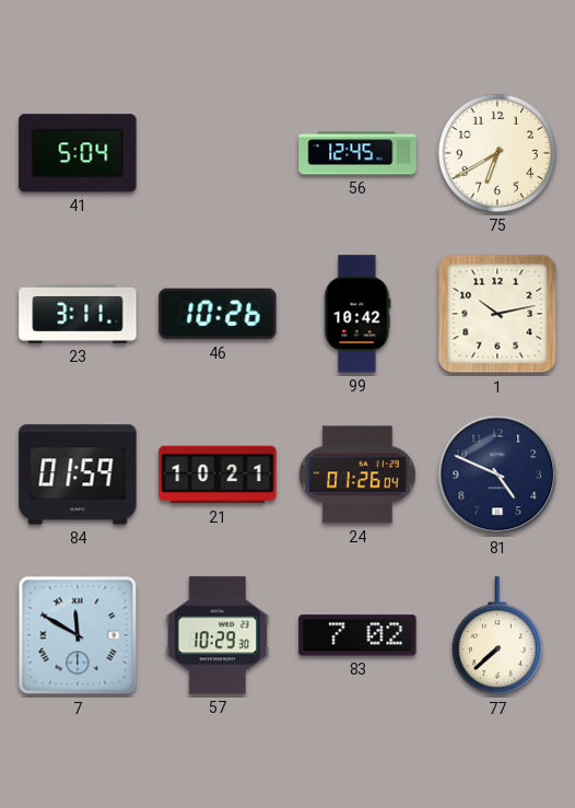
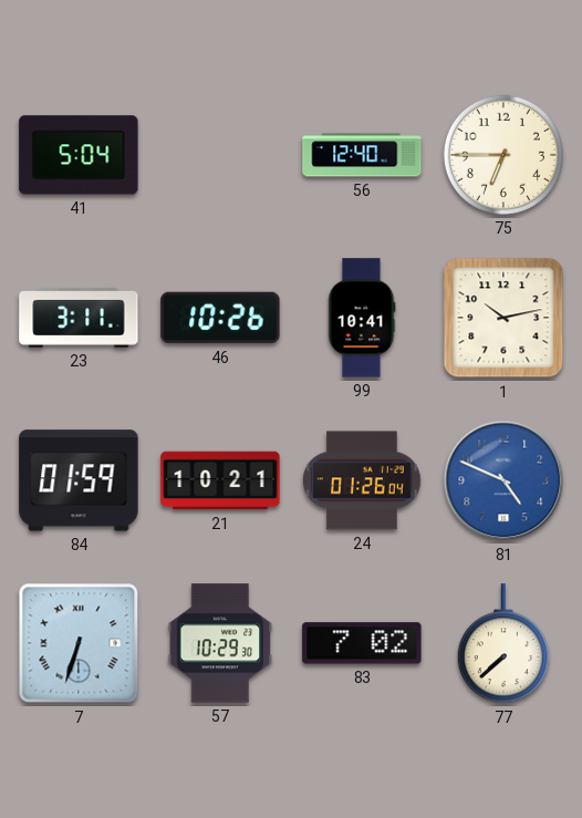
56: 12:45 -> 12:40
75: 6:40 -> 6:45
99: 10:42 -> 10:41
81 dial: navy -> blue
7: 11:50 -> 6:33
